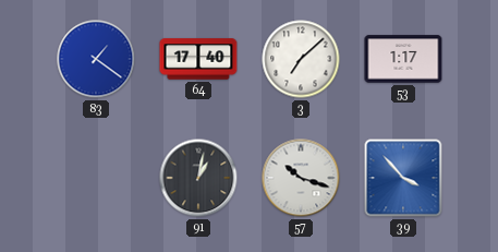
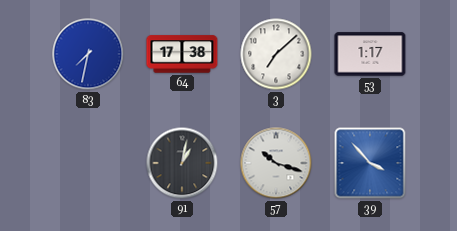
83: 1:21 -> 7:32
64: 17:40 -> 17:38
